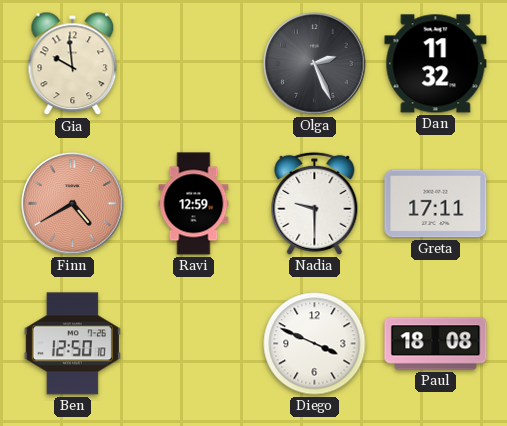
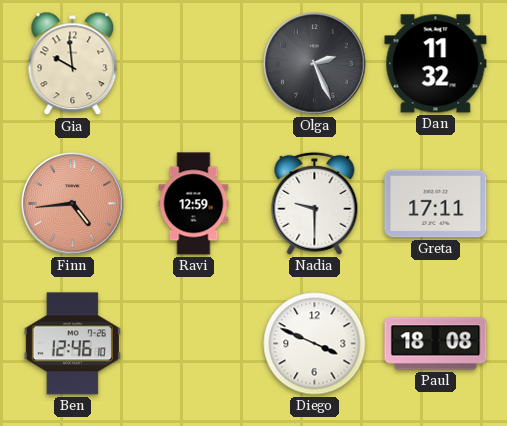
Finn: 4:40 -> 4:44
Ben: 12:50 -> 12:46
